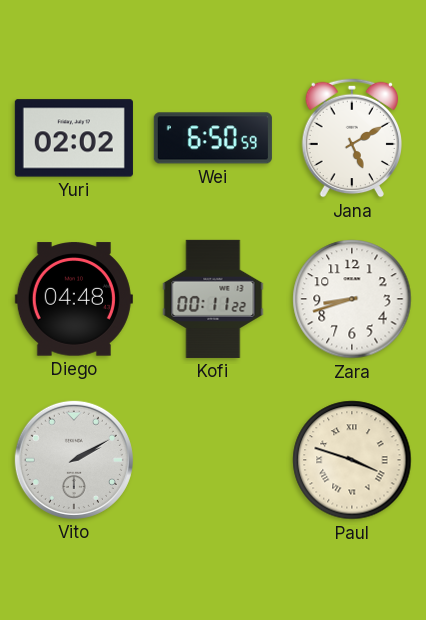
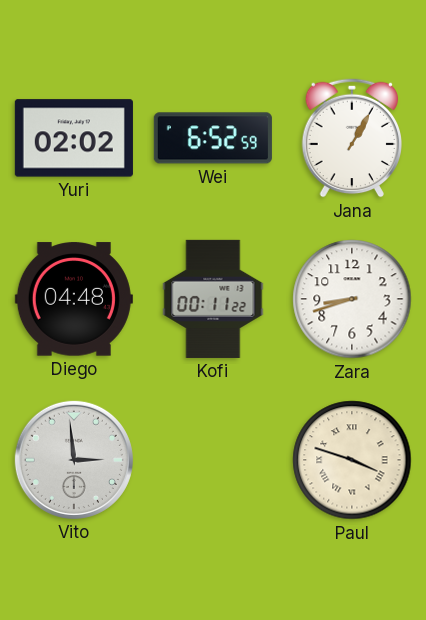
Wei: 6:50 -> 6:52
Jana: 5:10 -> 1:05
Vito: 2:10 -> 2:59
